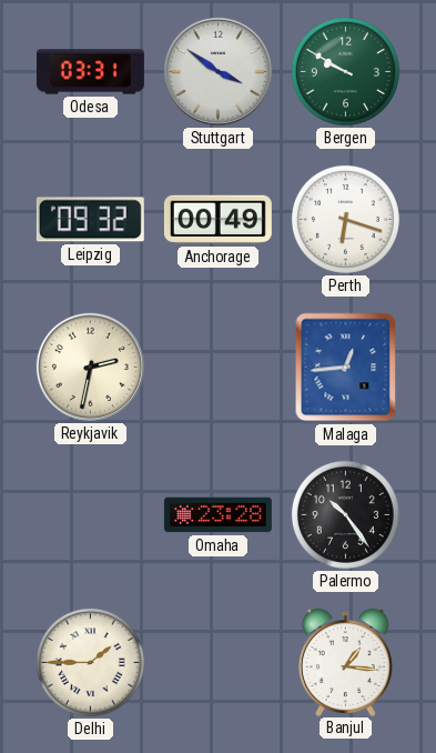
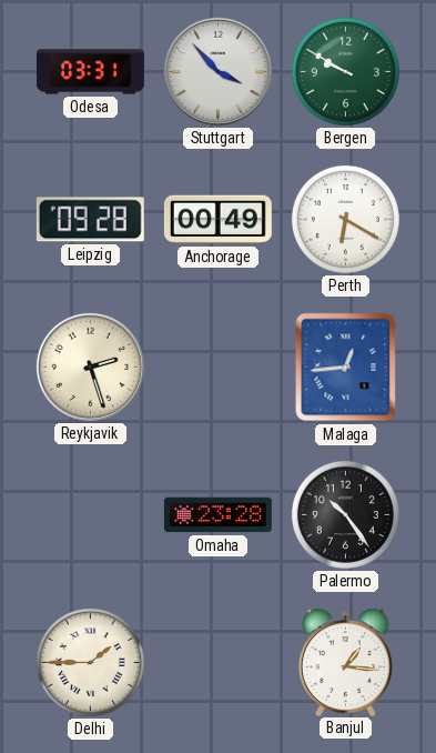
Stuttgart: 3:51 -> 3:53
Leipzig: 09:32 -> 09:28
Perth: 6:18 -> 6:20
Reykjavik: 2:32 -> 2:27
